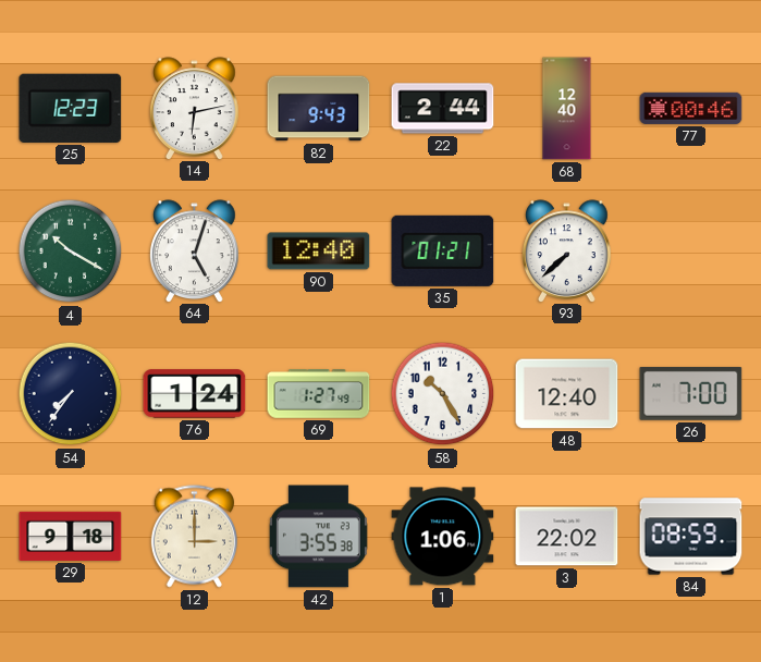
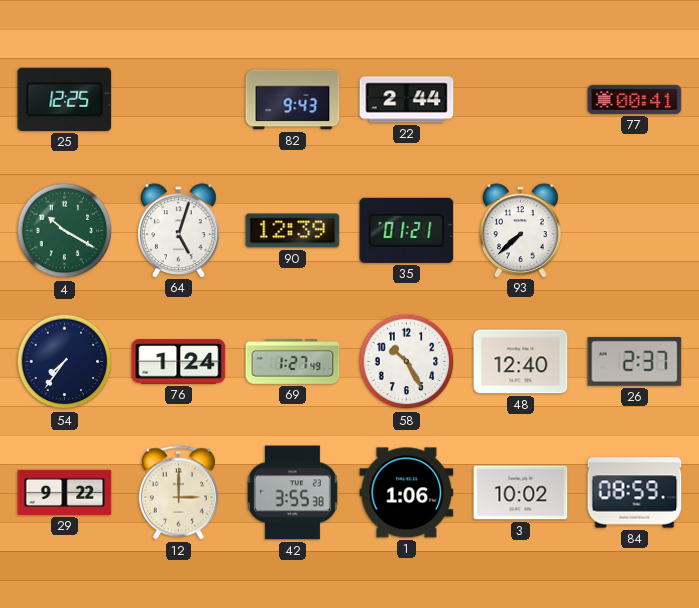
25: 12:23 -> 12:25
14: 6:13 -> none
68: 12:40 -> none
77: 00:46 -> 00:41
90: 12:40 -> 12:39
26: 7:00 -> 2:37
29: 9:18 -> 9:22
3: 22:02 -> 10:02
